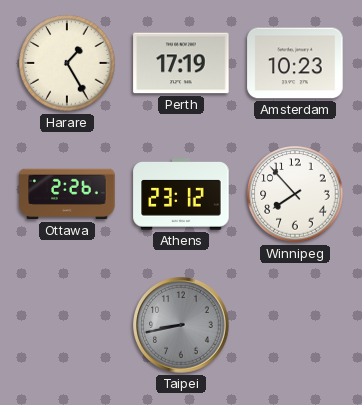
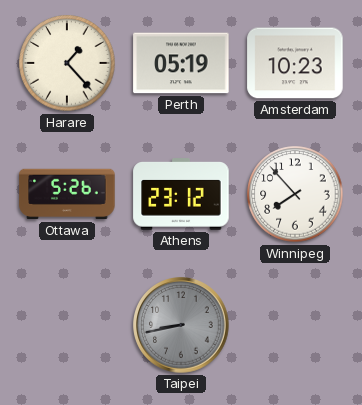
Harare: 1:25 -> 1:23
Perth: 17:19 -> 05:19
Ottawa: 2:26 -> 5:26
